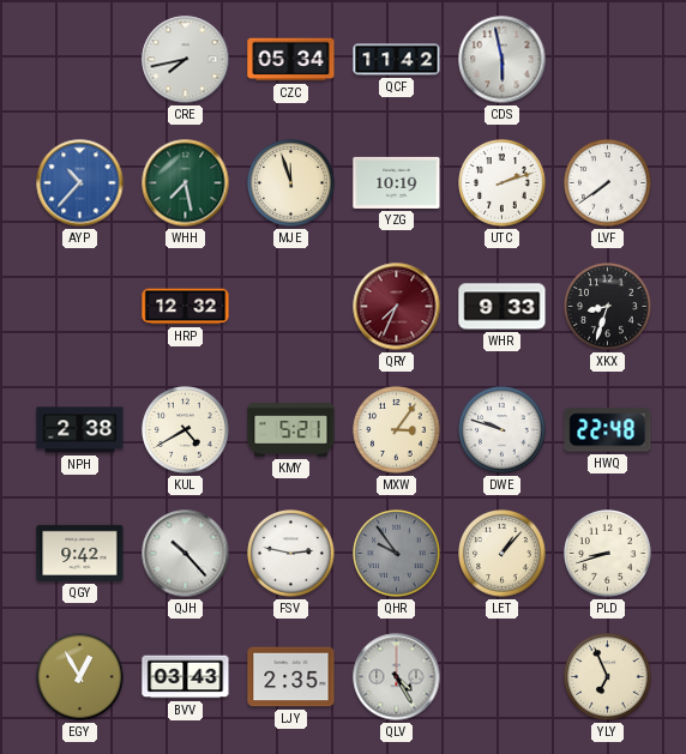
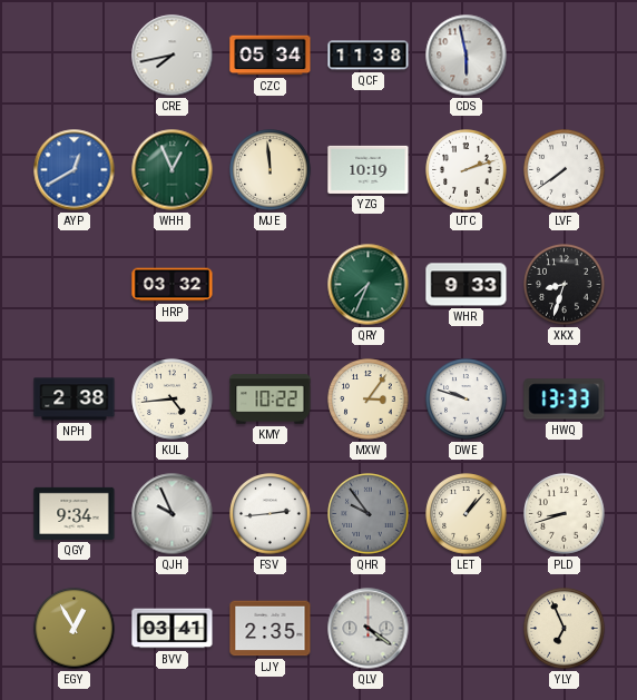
QCF: 11:42 -> 11:38
AYP: 10:37 -> 12:40
WHH: 7:28 -> 12:56
MJE: 11:57 -> 11:59
HRP: 12:32 -> 03:32
QRY dial: burgundy -> green
KUL: 4:40 -> 4:44
KMY: 5:21 -> 10:22
HWQ: 22:48 -> 13:33
QGY: 9:42 -> 9:34
QJH: 10:23 -> 9:56
FSV: 2:47 -> 2:44
BVV: 03:43 -> 03:41
QLV: 4:25 -> 4:21
